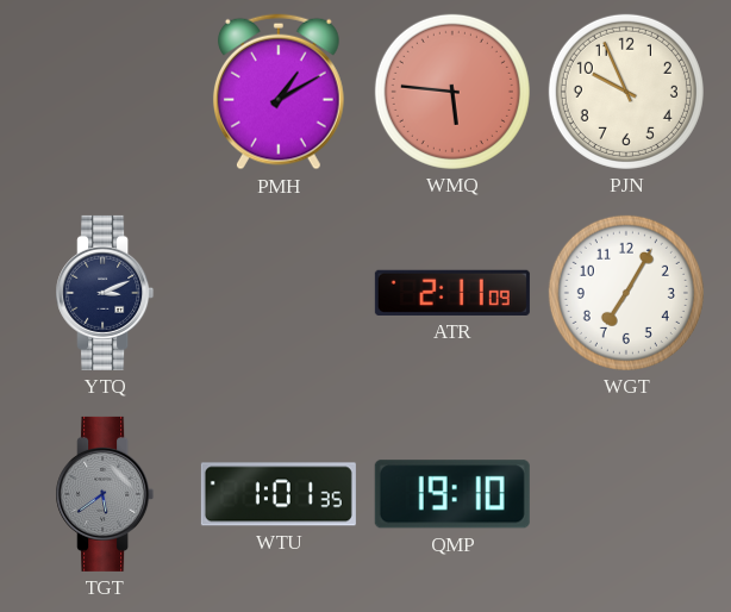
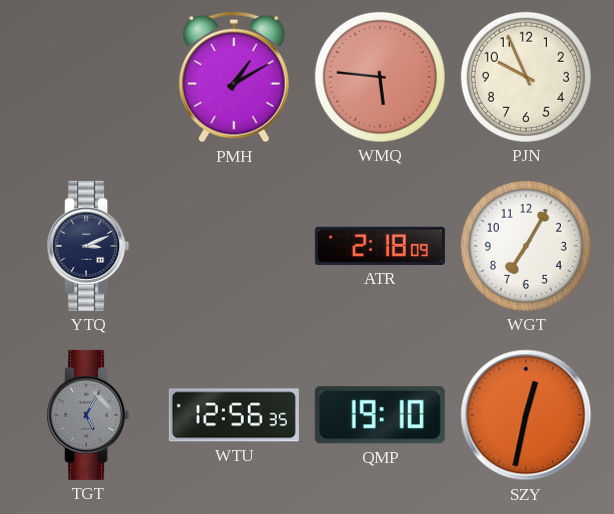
ATR: 2:11 -> 2:18
TGT: 5:39 -> 5:05
WTU: 1:01 -> 12:56
SZY: none -> 12:32
